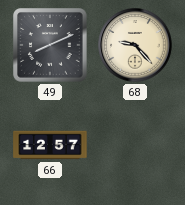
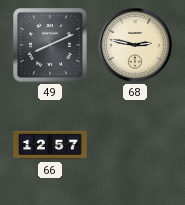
68: 9:23 -> 2:47
